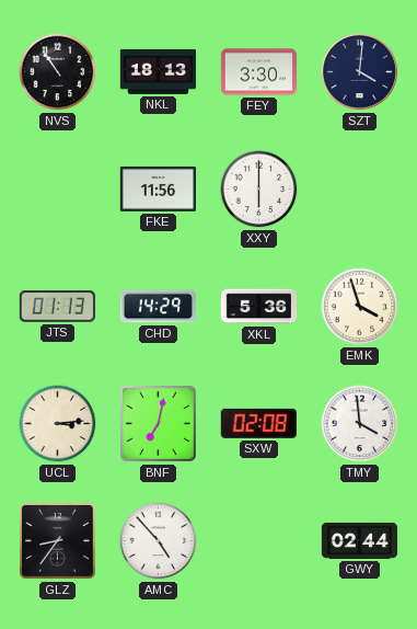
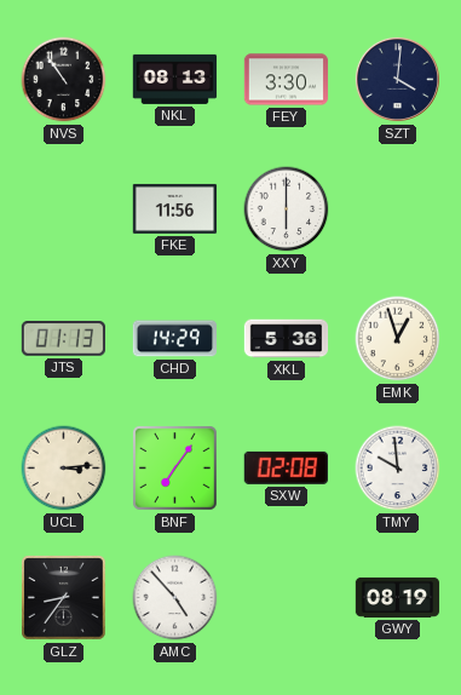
NKL: 18:13 -> 08:13
EMK: 3:57 -> 12:57
BNF: 7:02 -> 7:06
TMY: 3:59 -> 9:59
GWY: 02:44 -> 08:19
